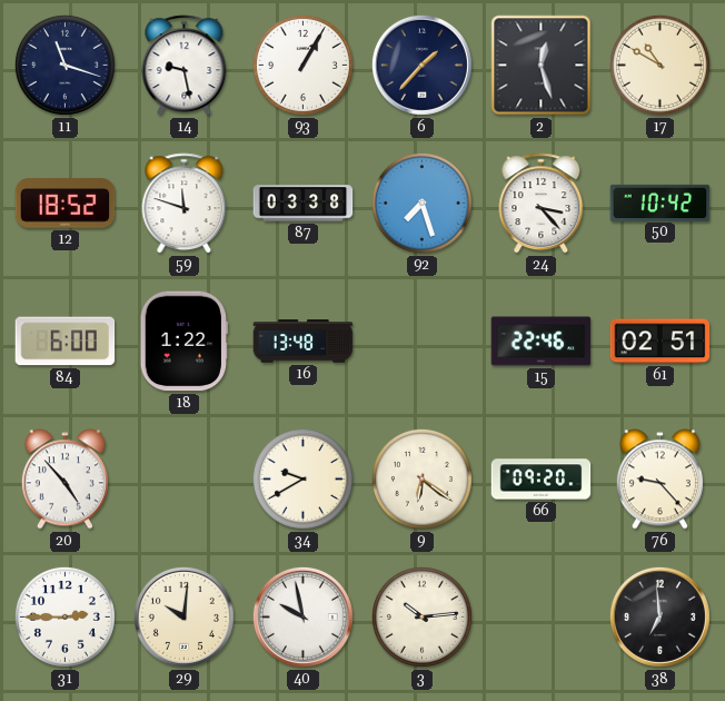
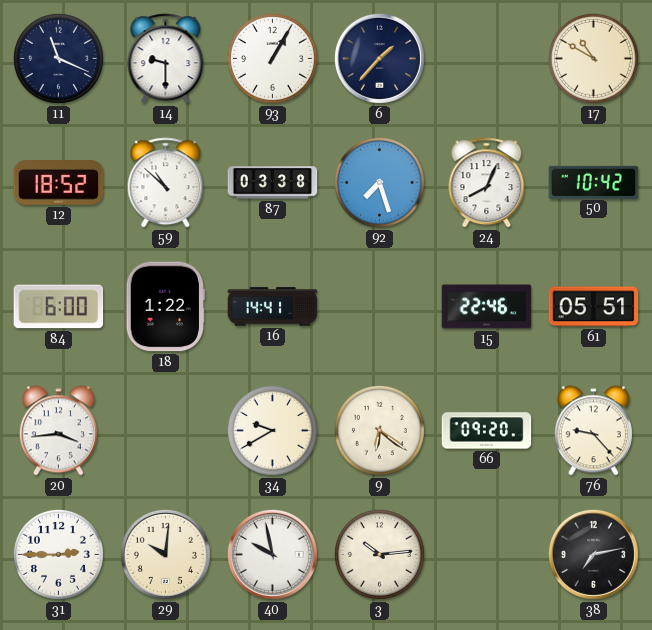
11: 11:18 -> 11:19
14: 9:28 -> 9:30
2: 12:27 -> none
59: 11:48 -> 10:52
24: 3:23 -> 8:04
16: 13:48 -> 14:41
61: 02:51 -> 05:51
20: 4:53 -> 3:44
38: 6:59 -> 7:13
